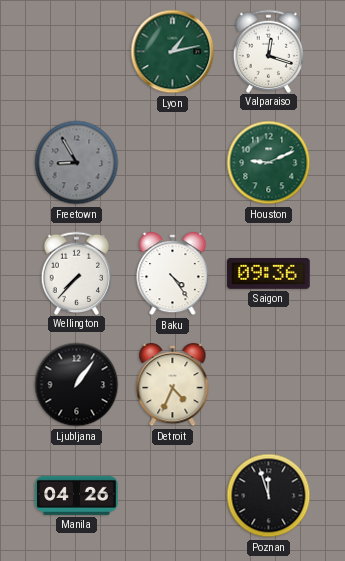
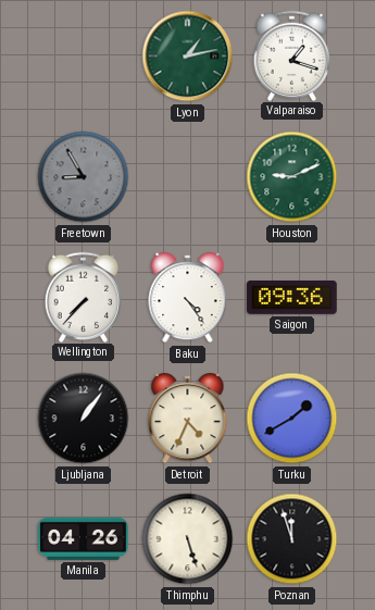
Valparaiso: 12:18 -> 1:18
Turku: none -> 1:40
Thimphu: none -> 5:27
